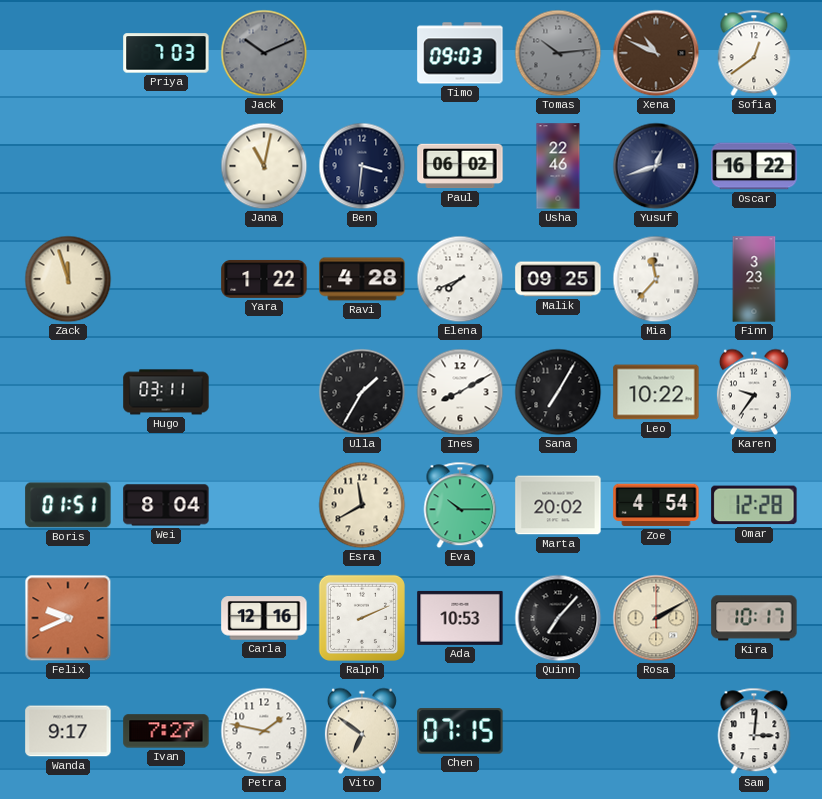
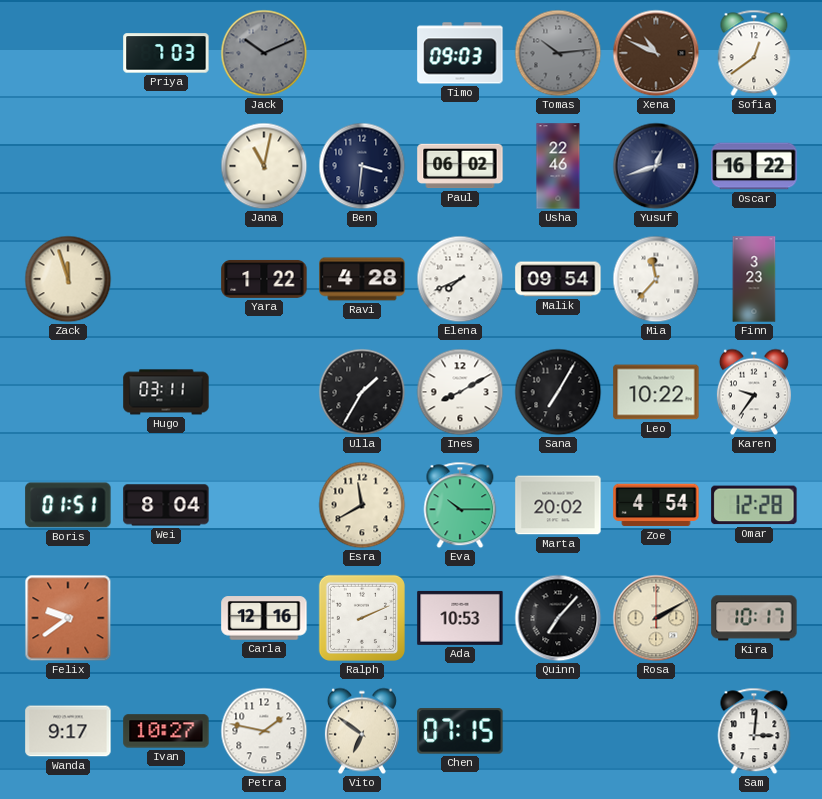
Malik: 09:25 -> 09:54
Felix: 9:41 -> 9:39
Ivan: 7:27 -> 10:27
